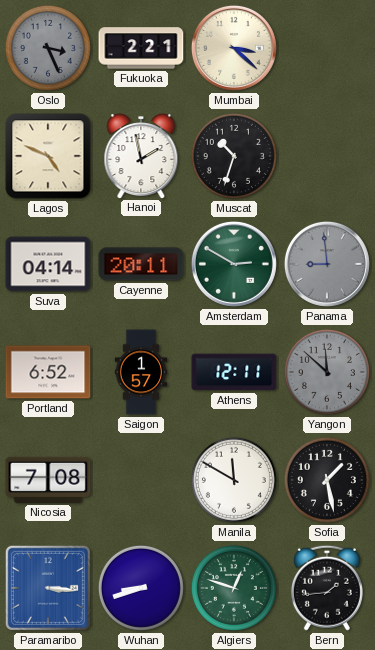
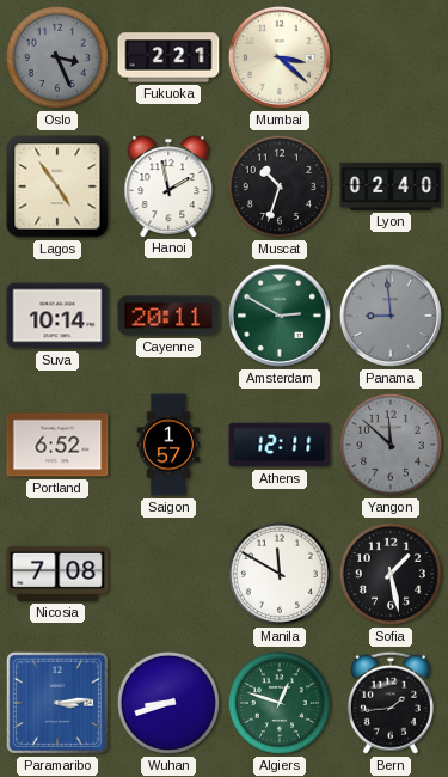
Lagos: 4:49 -> 4:54
Lyon: none -> 02:40
Suva: 04:14 -> 10:14
Paramaribo: 3:16 -> 3:14
